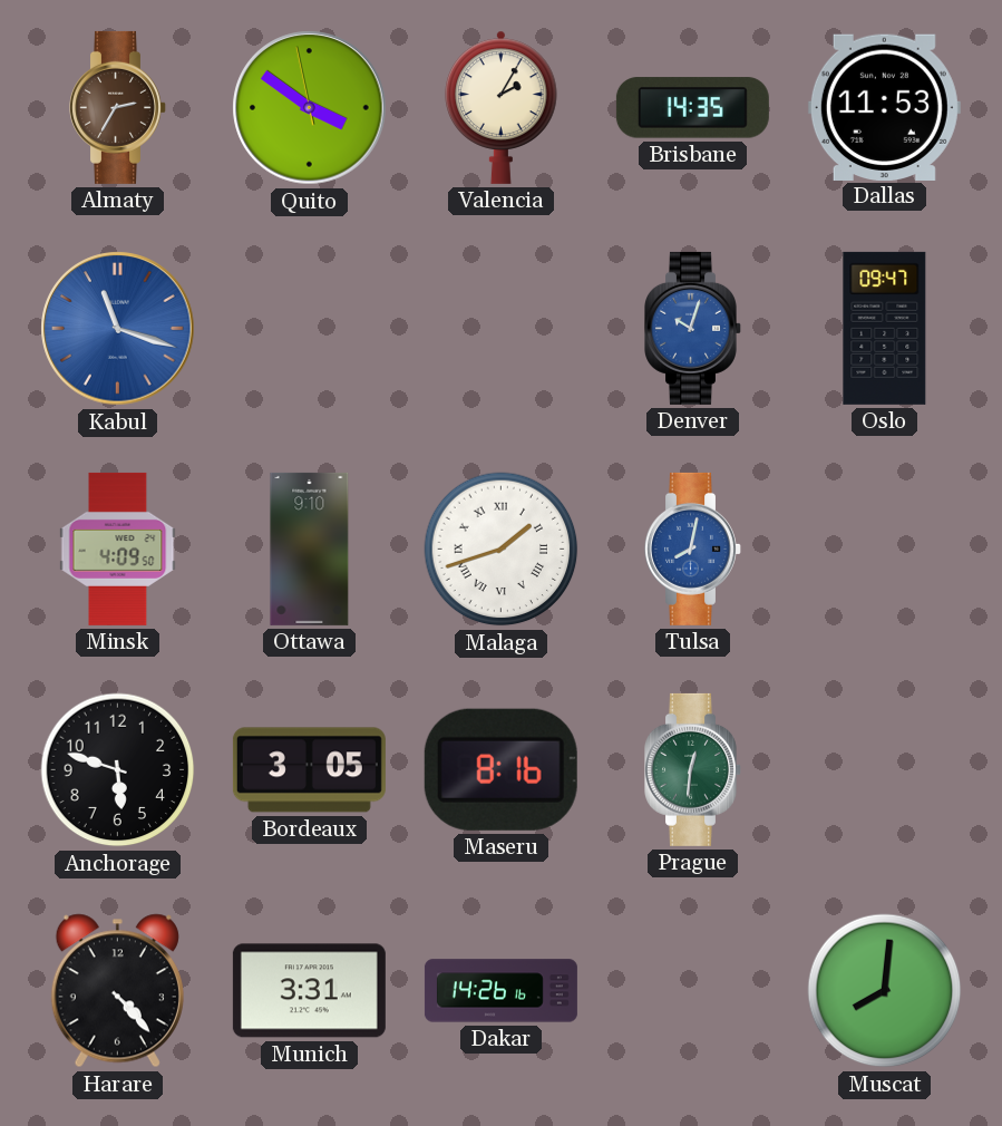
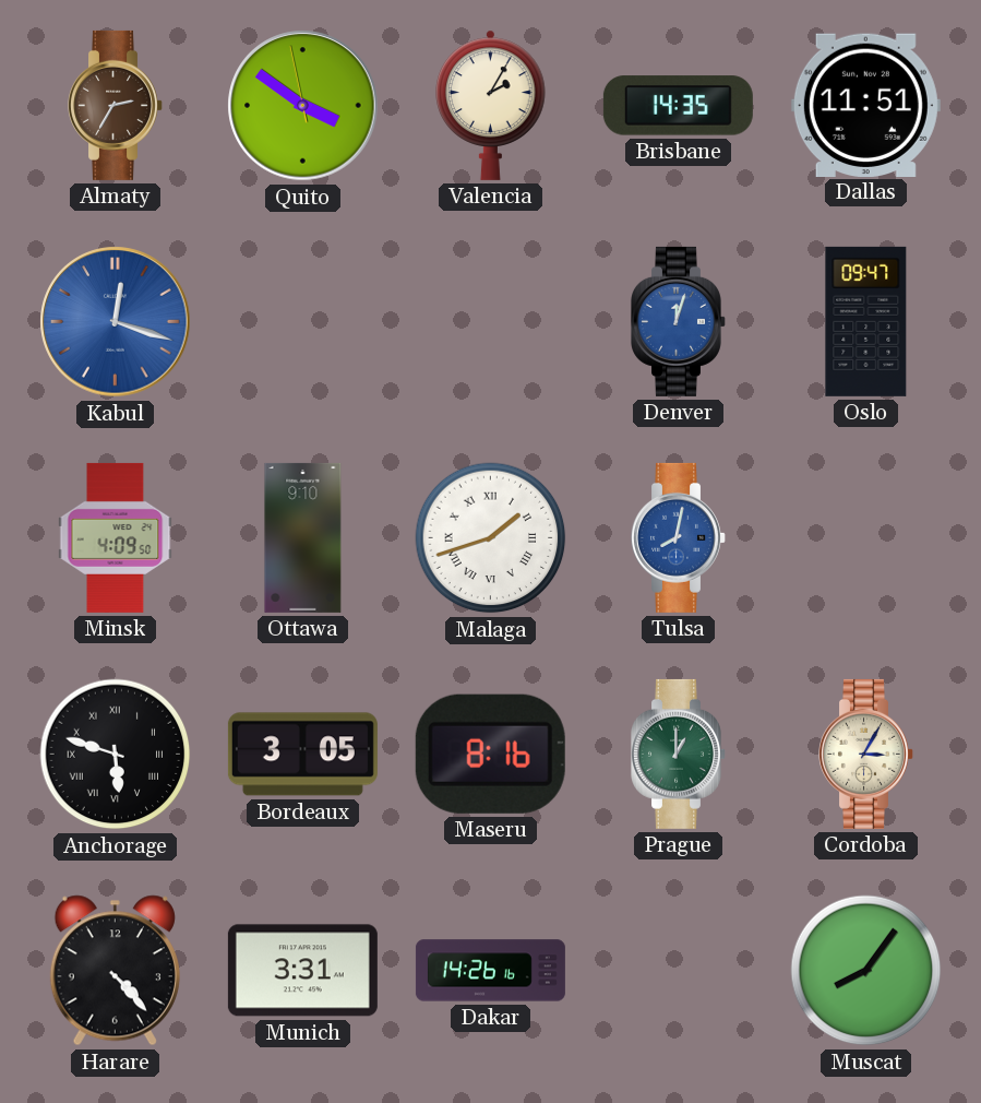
Dallas: 11:53 -> 11:51
Kabul: 11:18 -> 12:18
Denver: 10:03 -> 12:03
Anchorage numerals: Arabic -> Roman
Prague: 12:31 -> 1:00
Cordoba: none -> 3:05
Muscat: 8:01 -> 8:06
